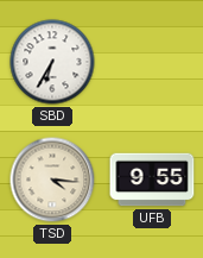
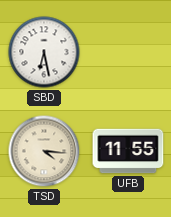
SBD: 6:35 -> 6:28
UFB: 9:55 -> 11:55
